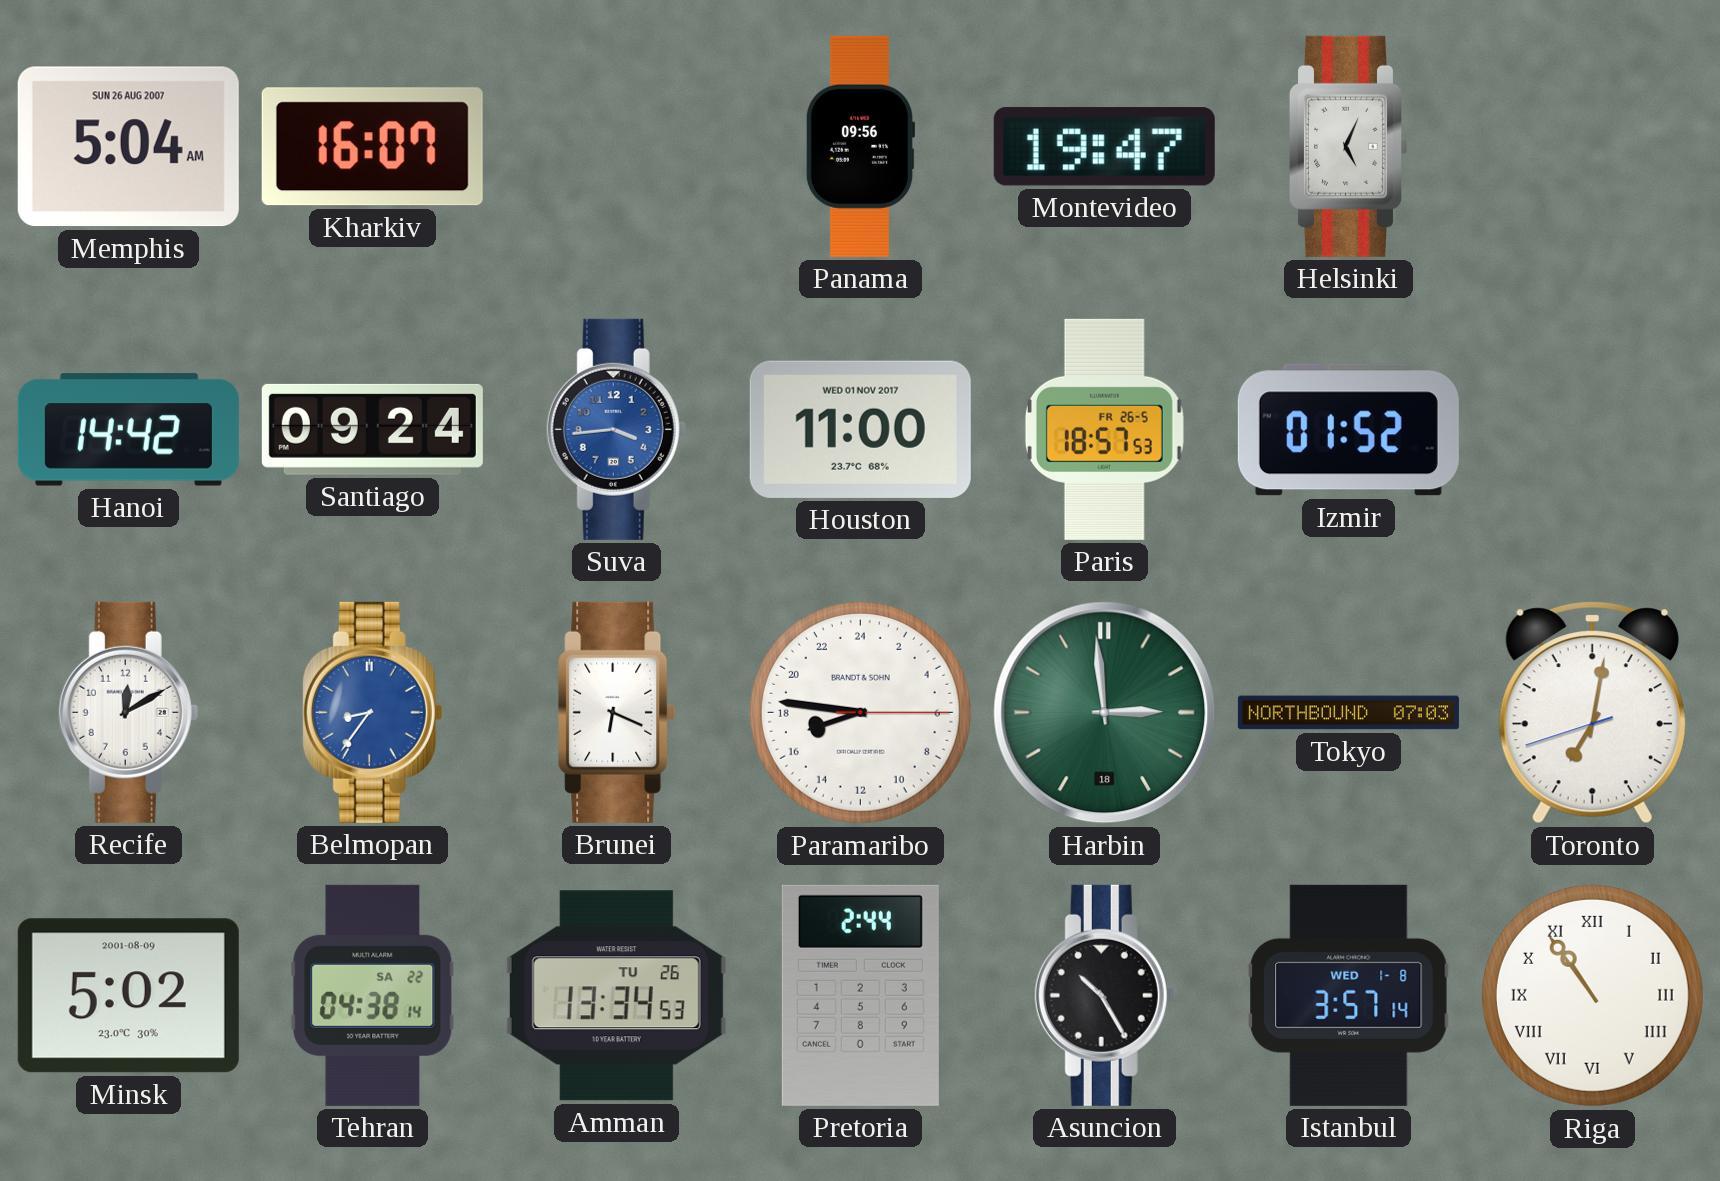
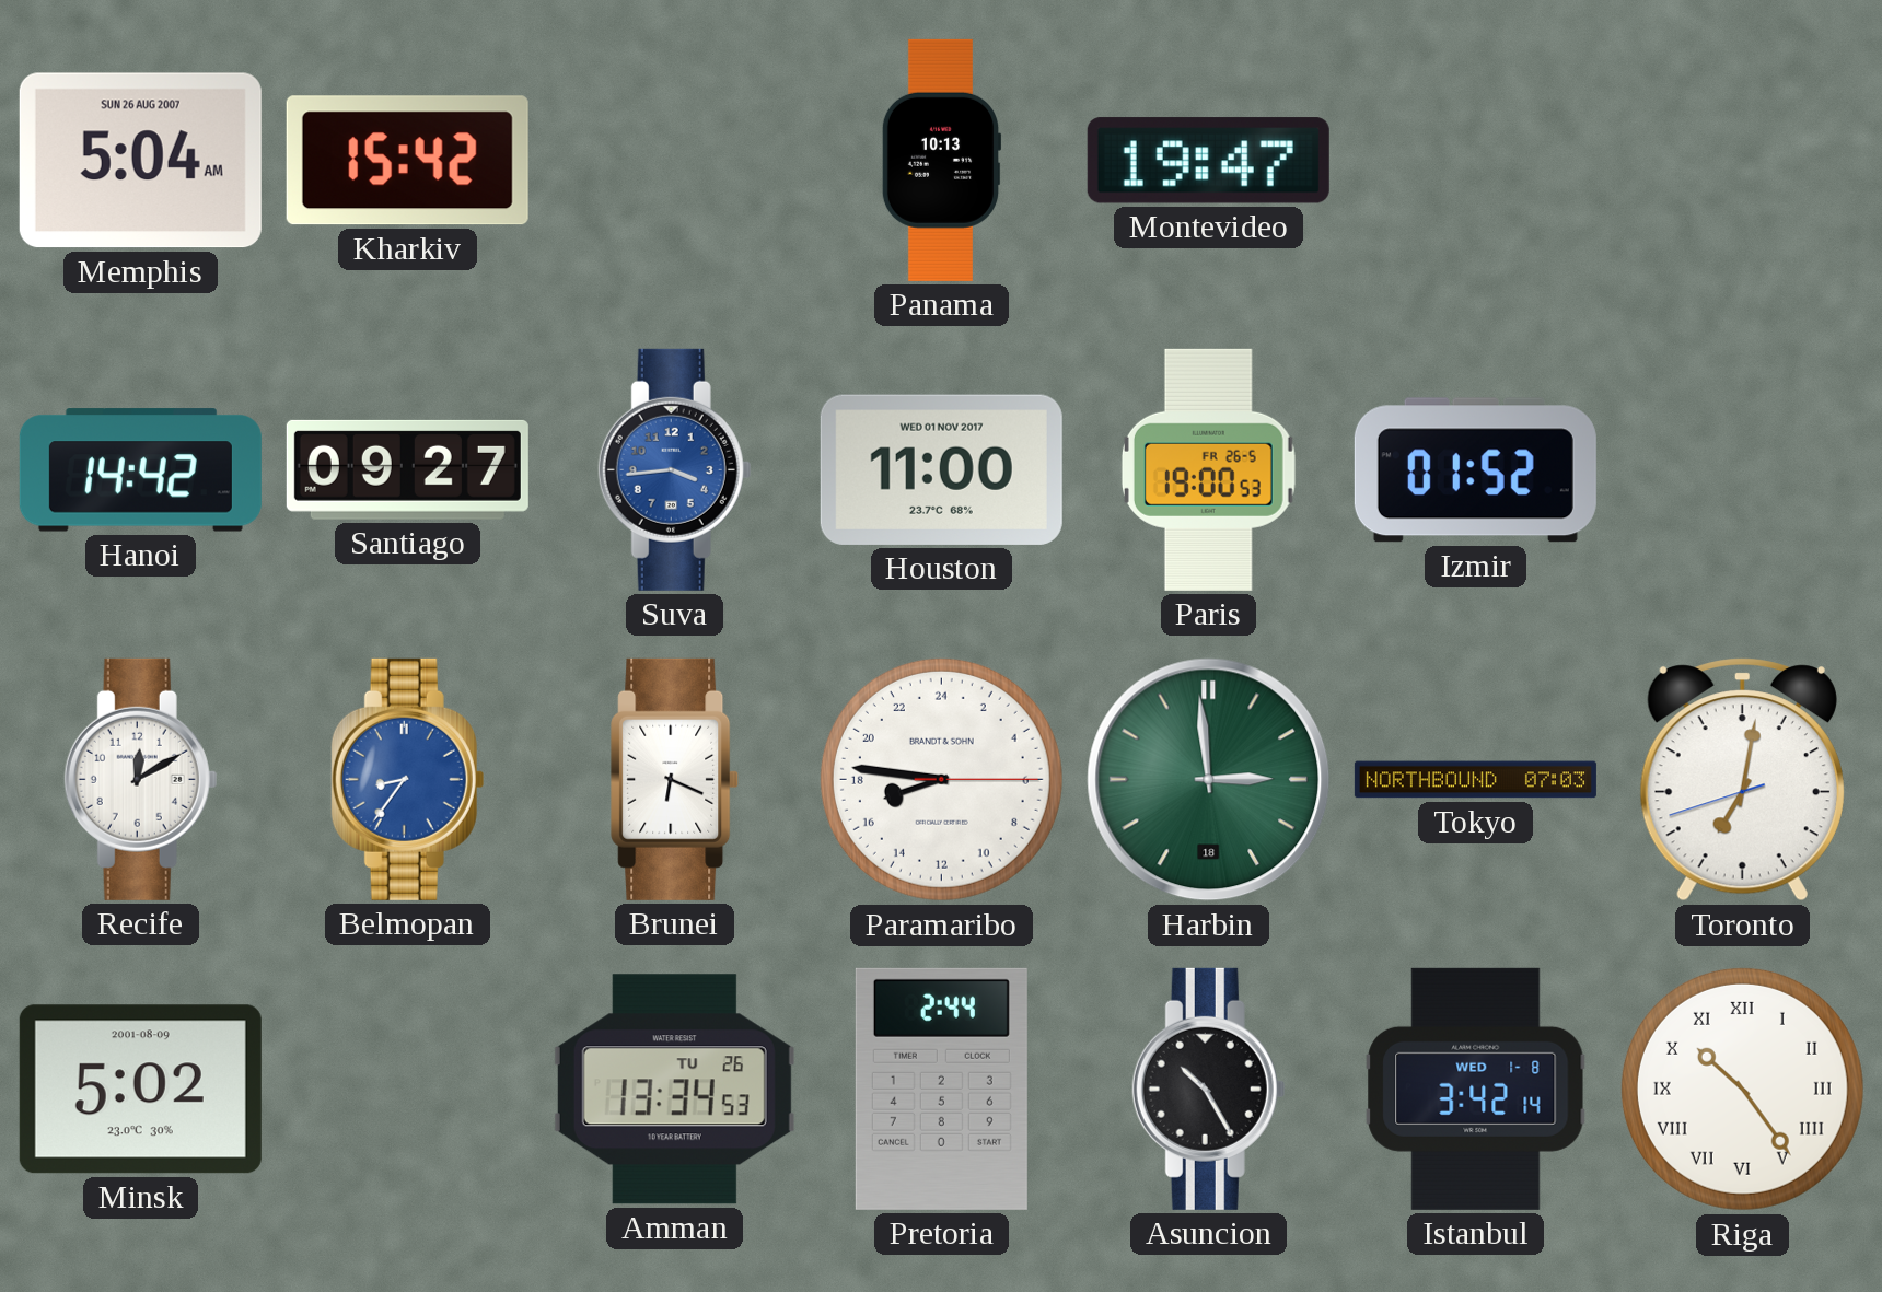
Kharkiv: 16:07 -> 15:42
Panama: 09:56 -> 10:13
Helsinki: 5:04 -> none
Santiago: 09:24 -> 09:27
Paris: 18:57 -> 19:00
Tehran: 04:38 -> none
Istanbul: 3:57 -> 3:42
Riga: 10:54 -> 10:24
